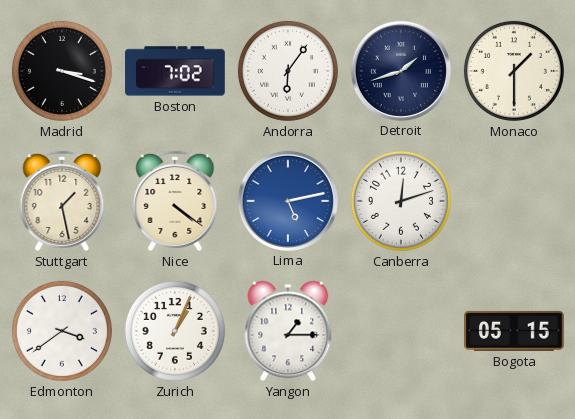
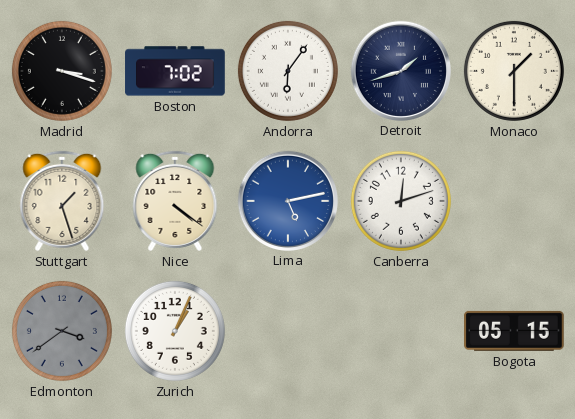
Stuttgart: 1:28 -> 1:27
Edmonton dial: white -> grey
Yangon: 1:15 -> none
